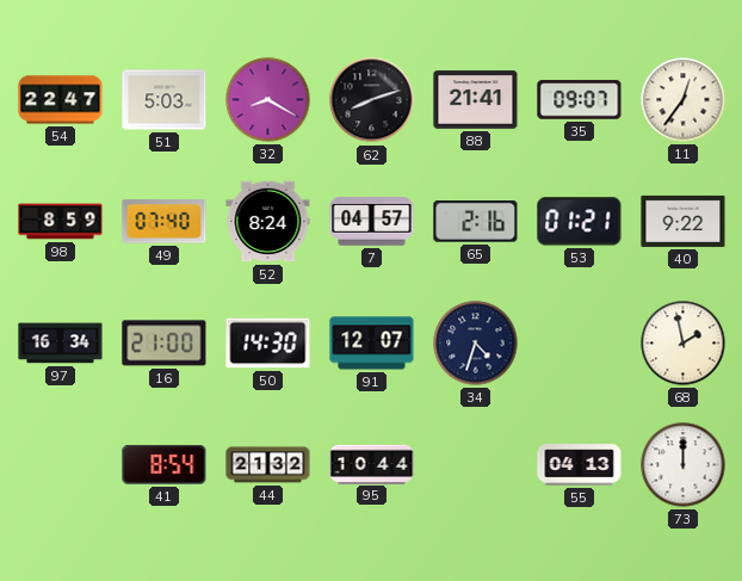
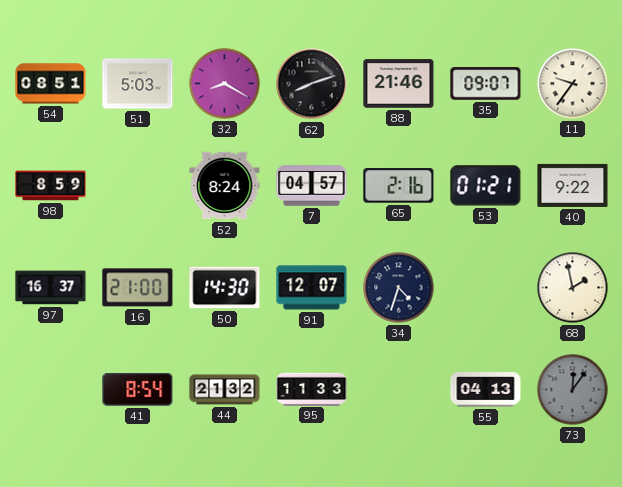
54: 22:47 -> 08:51
88: 21:41 -> 21:46
11: 12:36 -> 9:36
49: 07:40 -> none
97: 16:34 -> 16:37
95: 10:44 -> 11:33
73: 12:00 -> 12:06
73 dial: white -> grey
